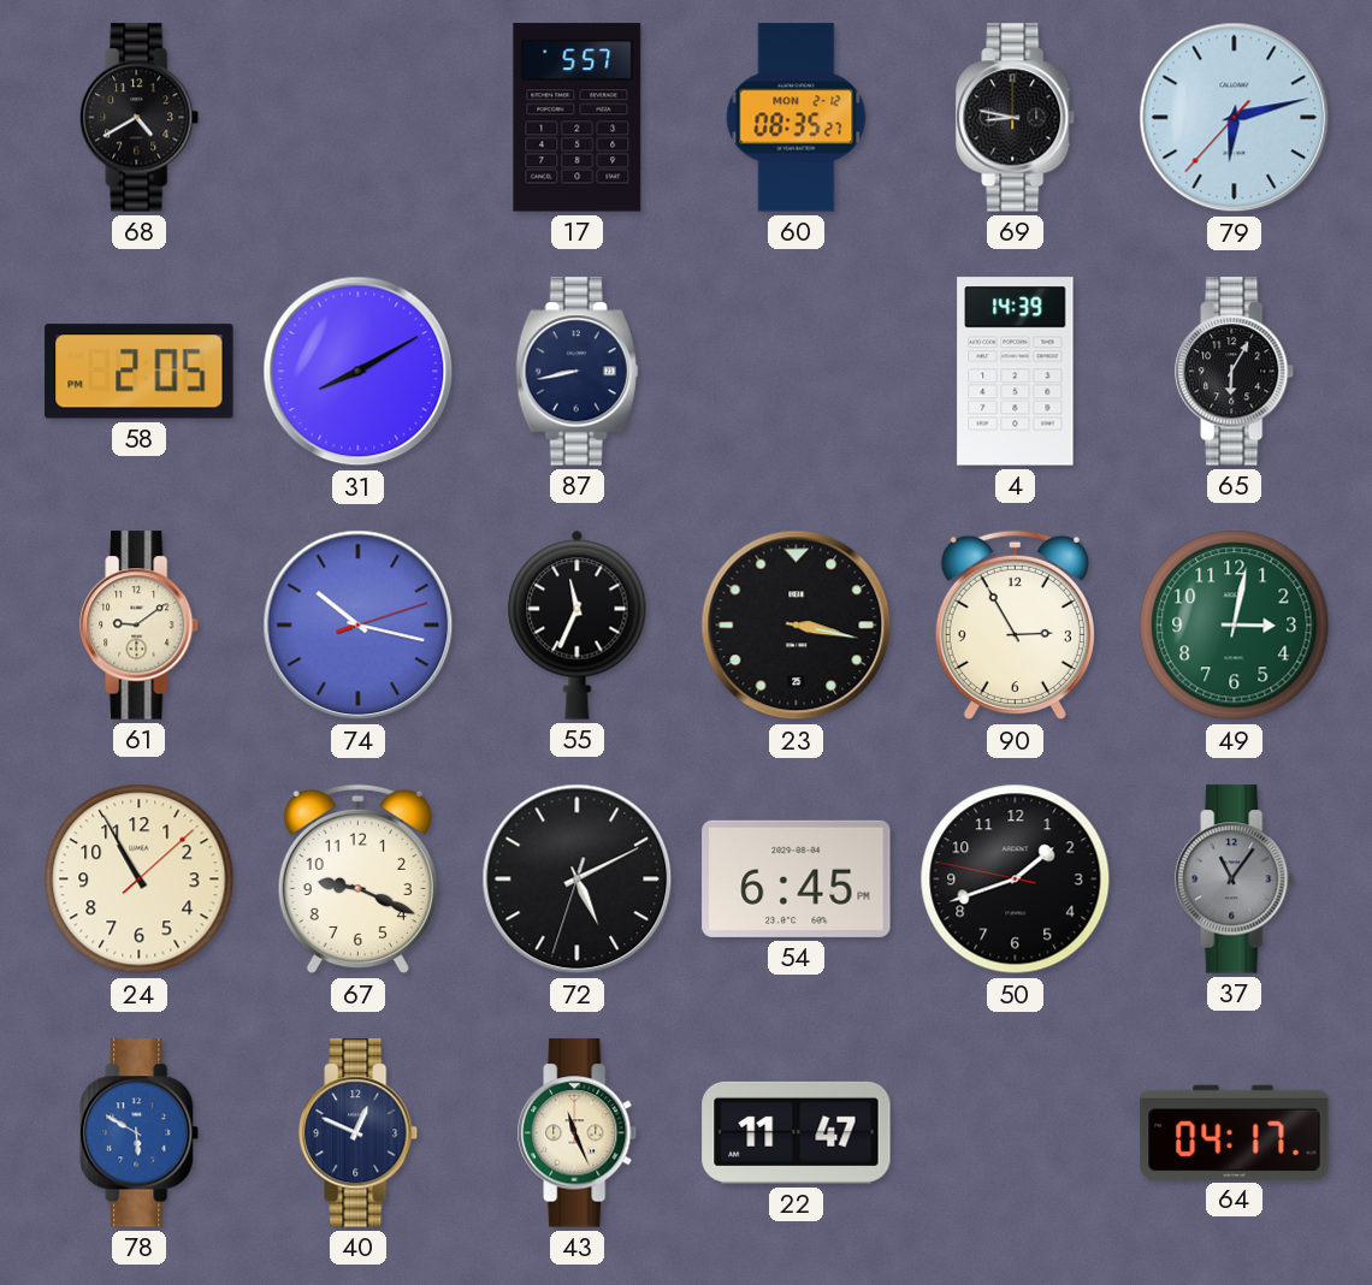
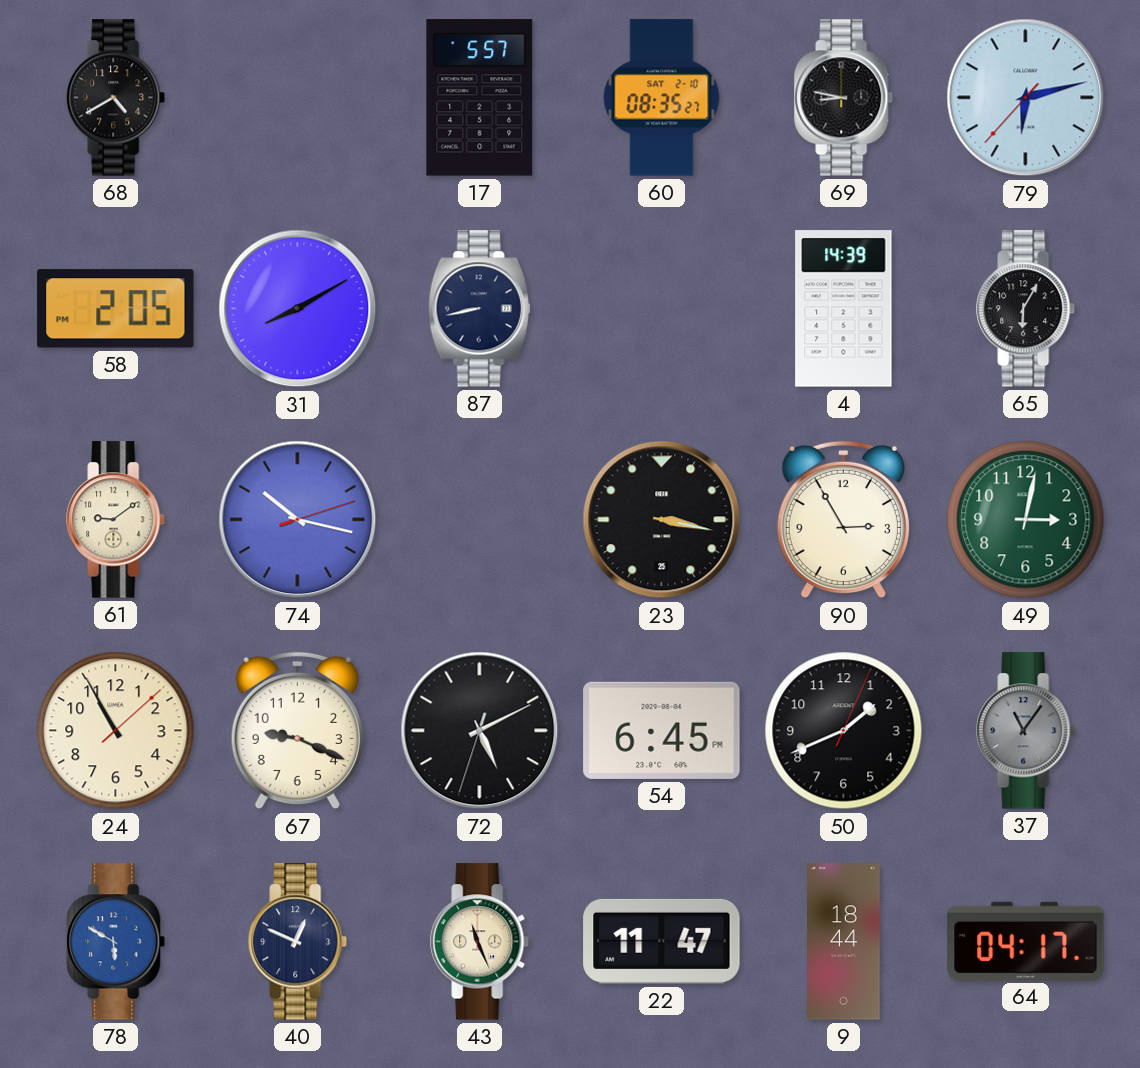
60 date: MON 2-12 -> SAT 2-10
55: 11:34 -> none
50: 1:41:47 -> 1:41:04
9: none -> 18:44
